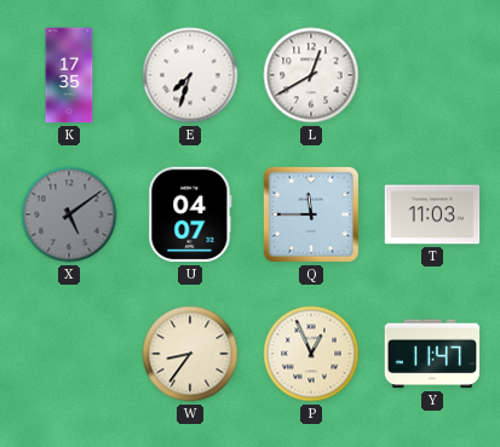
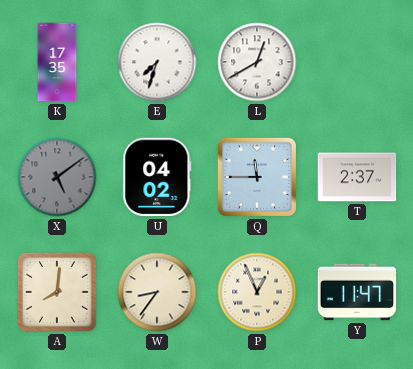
U: 04:07 -> 04:02
T: 11:03 -> 2:37
A: none -> 8:01
